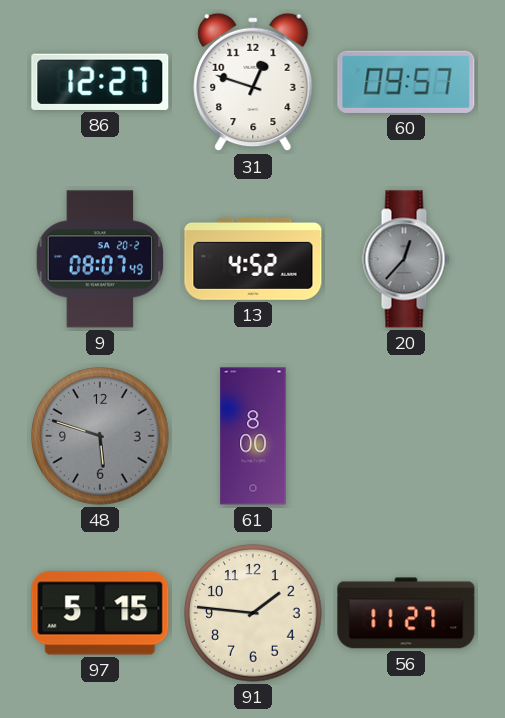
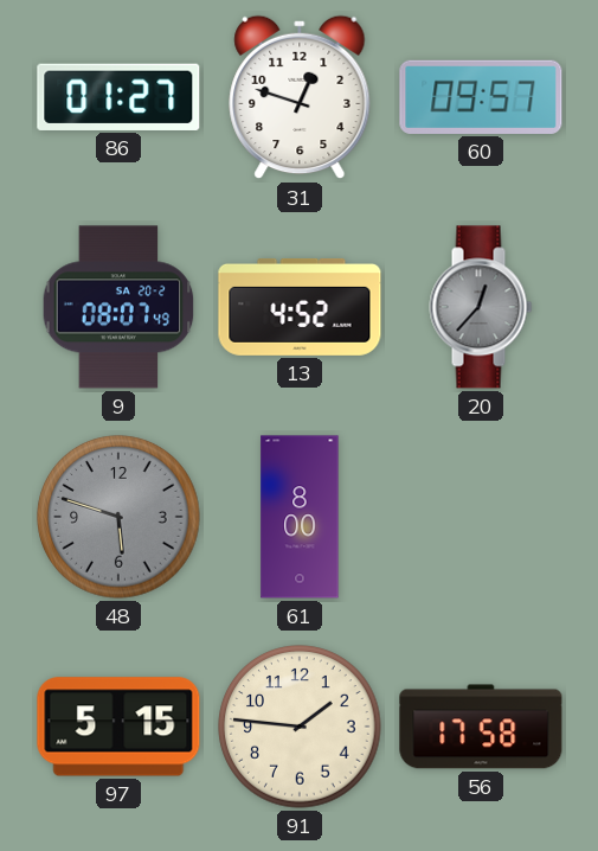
86: 12:27 -> 01:27
56: 11:27 -> 17:58
